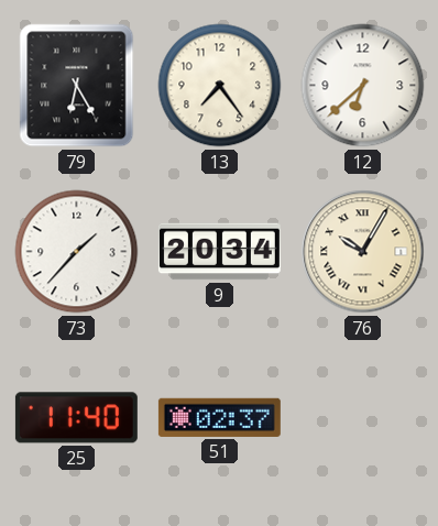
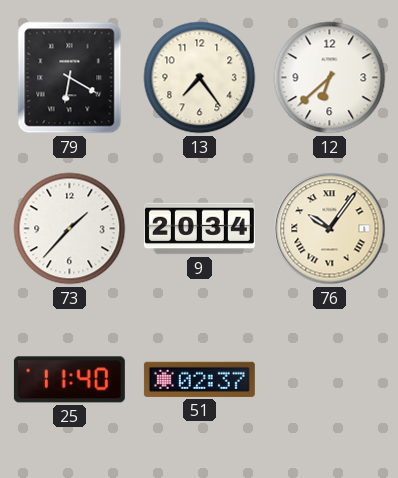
79: 6:25 -> 6:20
76: 10:05 -> 10:06
